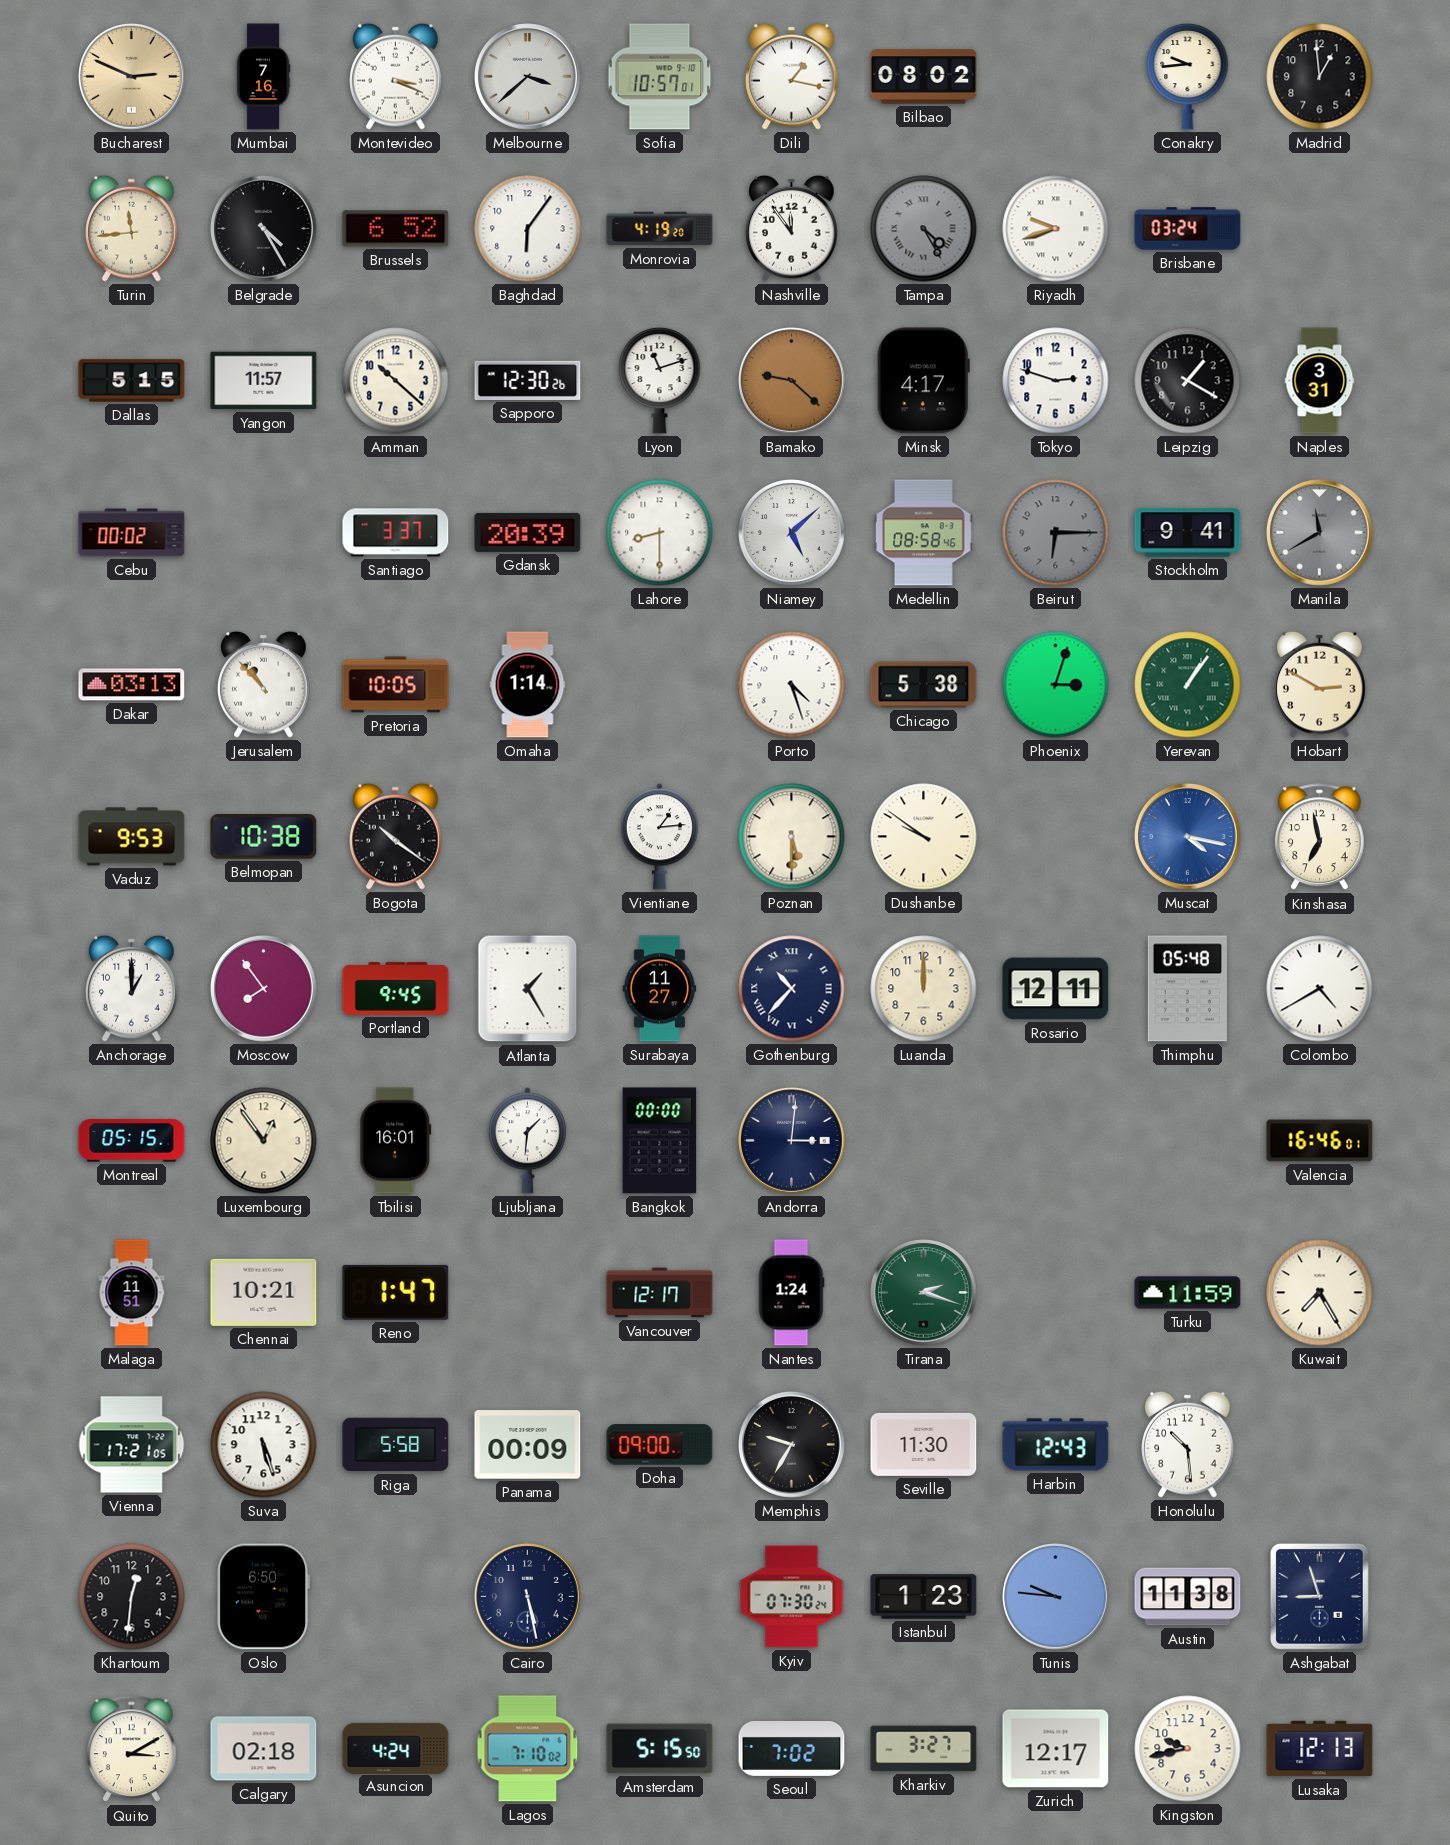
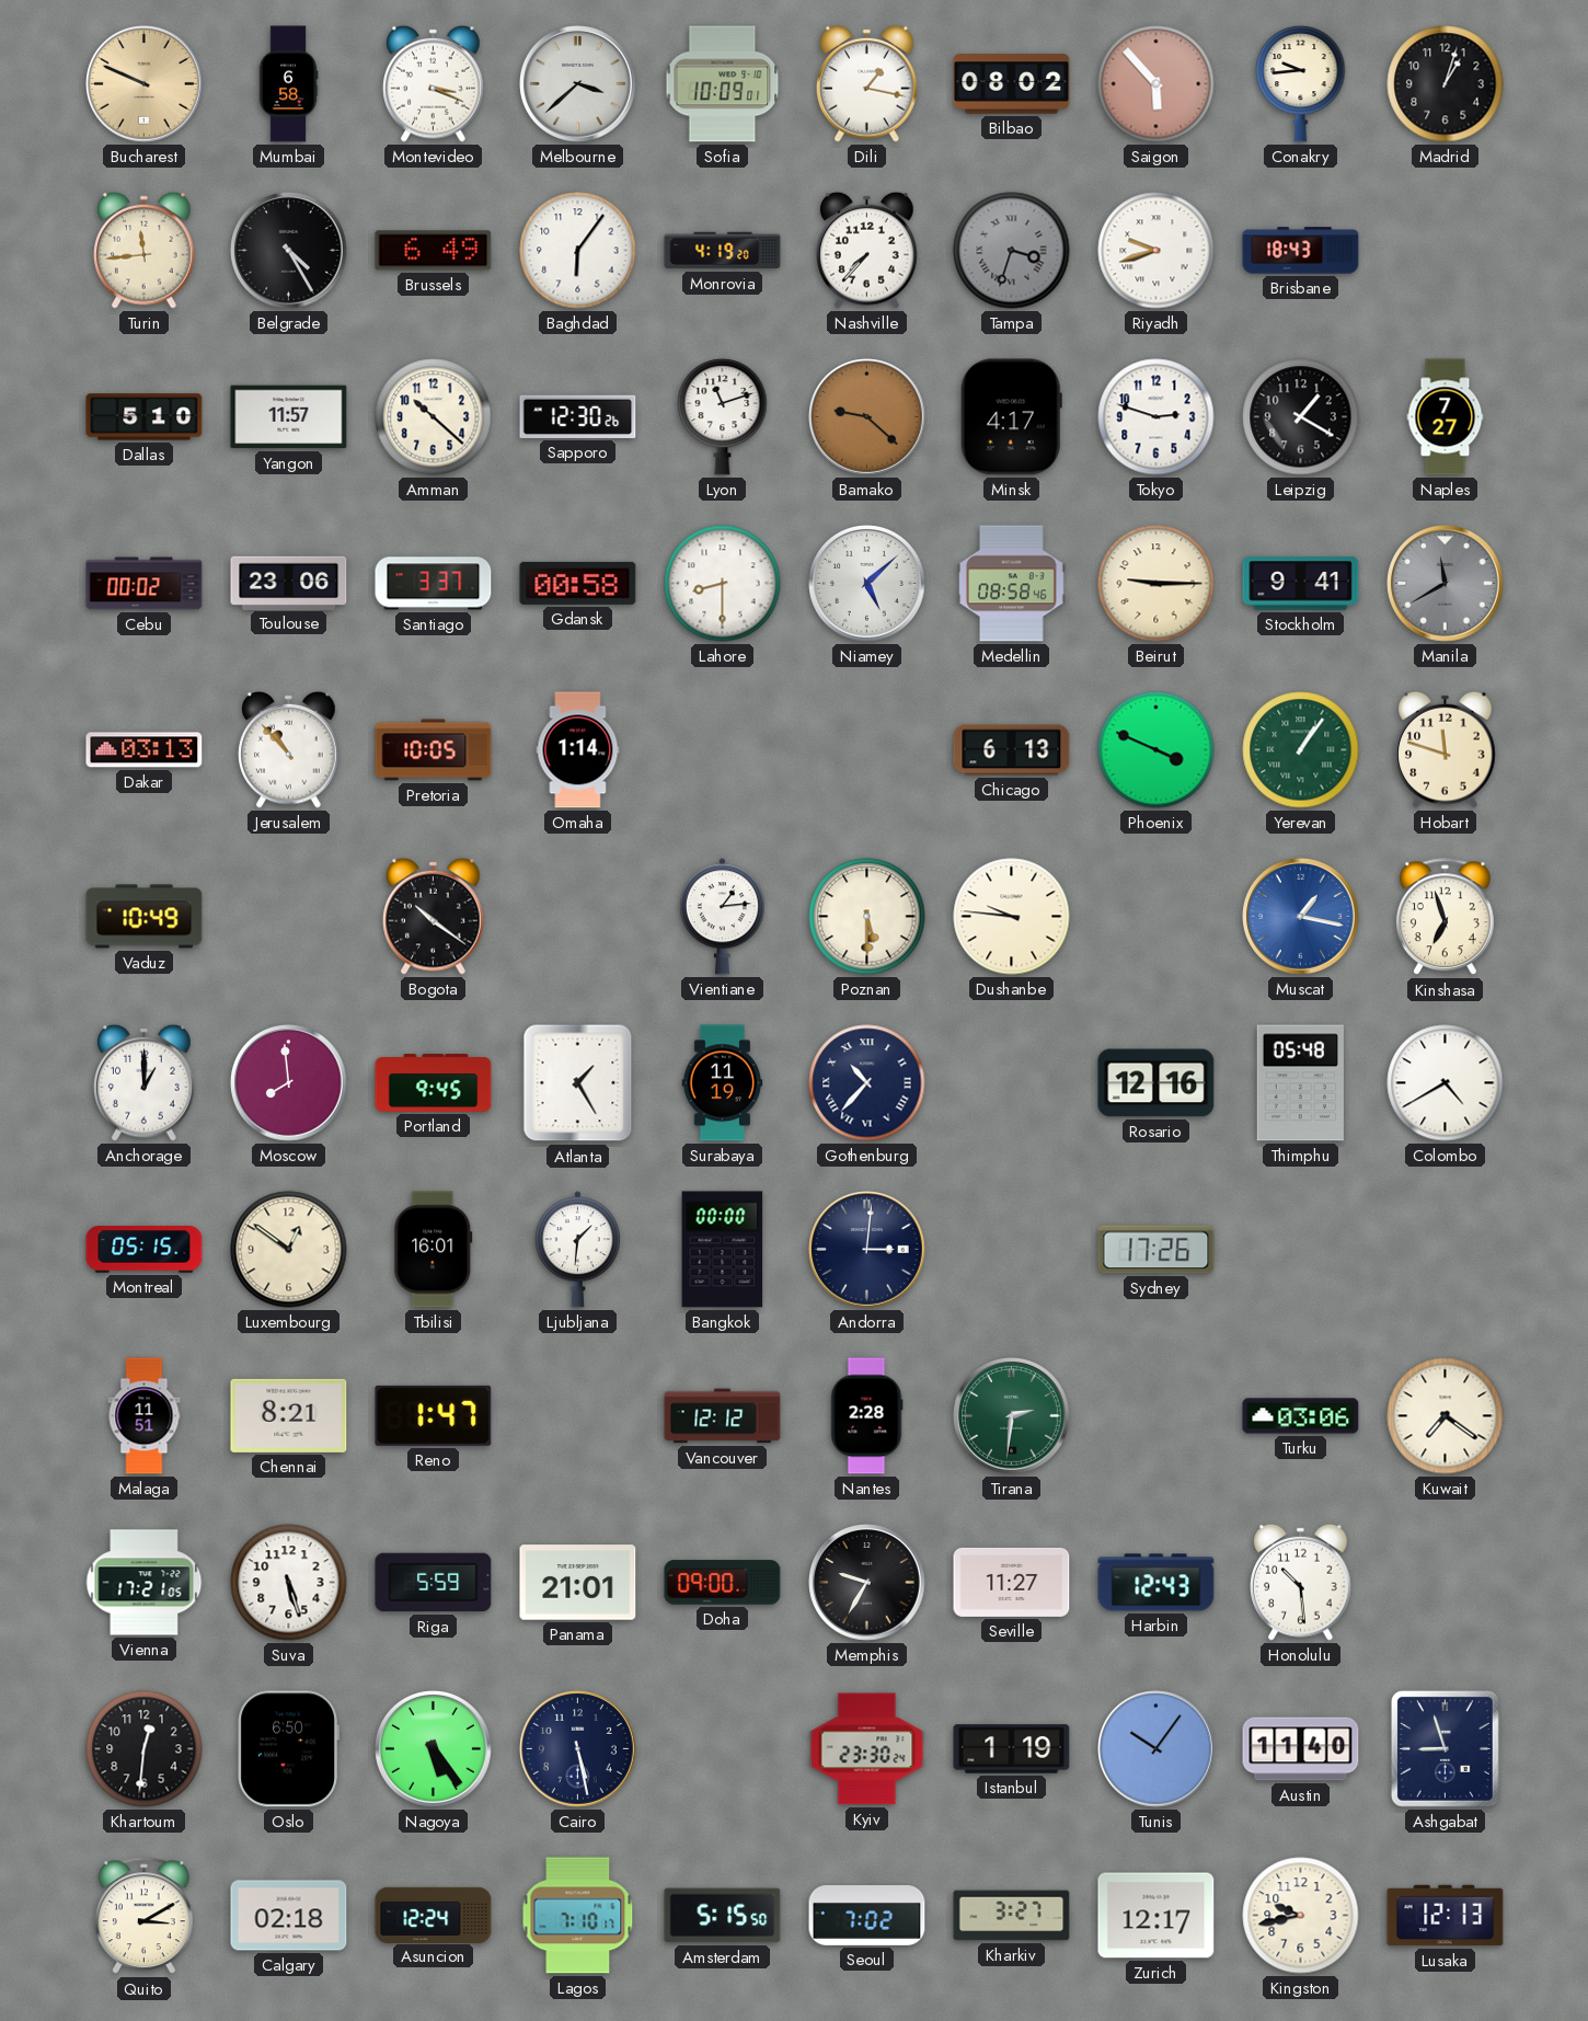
Bucharest: 2:49 -> 9:49
Mumbai: 7:16 -> 6:58
Sofia: 10:57 -> 10:09
Saigon: none -> 5:53
Madrid: 12:59 -> 1:03
Brussels: 6:52 -> 6:49
Nashville: 11:54 -> 7:37
Tampa: 4:25 -> 3:33
Brisbane: 03:24 -> 18:43
Dallas: 5:15 -> 5:10
Naples: 3:31 -> 7:27
Toulouse: none -> 23:06
Gdansk: 20:39 -> 00:58
Beirut: 6:15 -> 9:15
Beirut dial: grey -> cream
Porto: 4:27 -> none
Chicago: 5:38 -> 6:13
Phoenix: 3:03 -> 3:49
Hobart: 2:50 -> 11:48
Vaduz: 9:53 -> 10:49
Belmopan: 10:38 -> none
Dushanbe: 9:51 -> 9:46
Muscat: 4:17 -> 1:17
Kinshasa: 6:58 -> 6:57
Moscow: 7:54 -> 7:59
Surabaya: 11:27 -> 11:19
Luanda: 12:00 -> none
Rosario: 12:11 -> 12:16
Luxembourg: 12:54 -> 12:51
Sydney: none -> 17:26
Valencia: 16:46 -> none
Chennai: 10:21 -> 8:21
Vancouver: 12:17 -> 12:12
Nantes: 1:24 -> 2:28
Tirana: 2:18 -> 2:31
Turku: 11:59 -> 03:06
Kuwait: 7:25 -> 7:21
Riga: 5:58 -> 5:59
Panama: 00:09 -> 21:01
Seville: 11:30 -> 11:27
Nagoya: none -> 5:24
Kyiv: 07:30 -> 23:30
Istanbul: 1:23 -> 1:19
Tunis: 9:46 -> 10:06
Austin: 11:38 -> 11:40
Asuncion: 4:24 -> 12:24
Lagos: 7:10:02 -> 7:10:17
